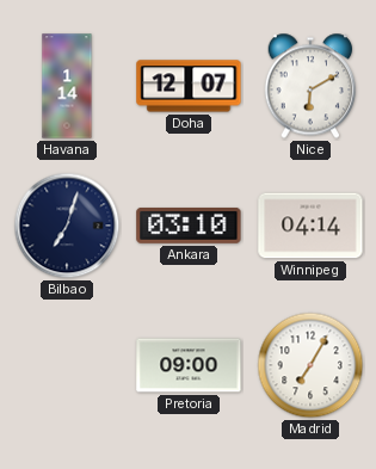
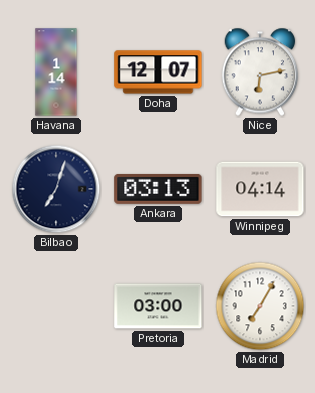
Nice: 6:10 -> 6:13
Ankara: 03:10 -> 03:13
Pretoria: 09:00 -> 03:00
